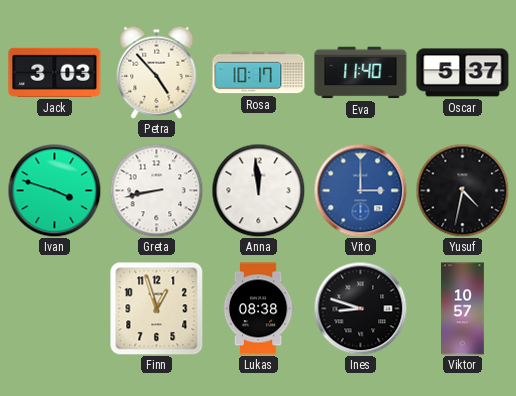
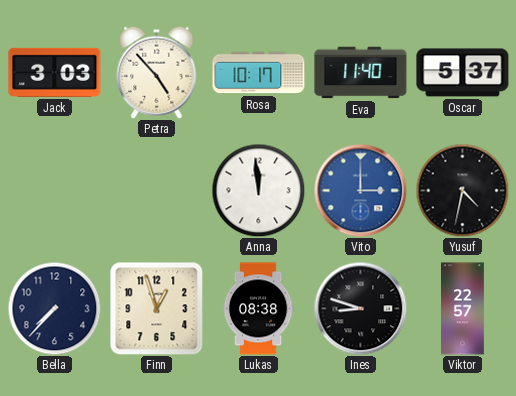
Ivan: 3:48 -> none
Greta: 8:43 -> none
Bella: none -> 7:37
Viktor: 10:57 -> 22:57
